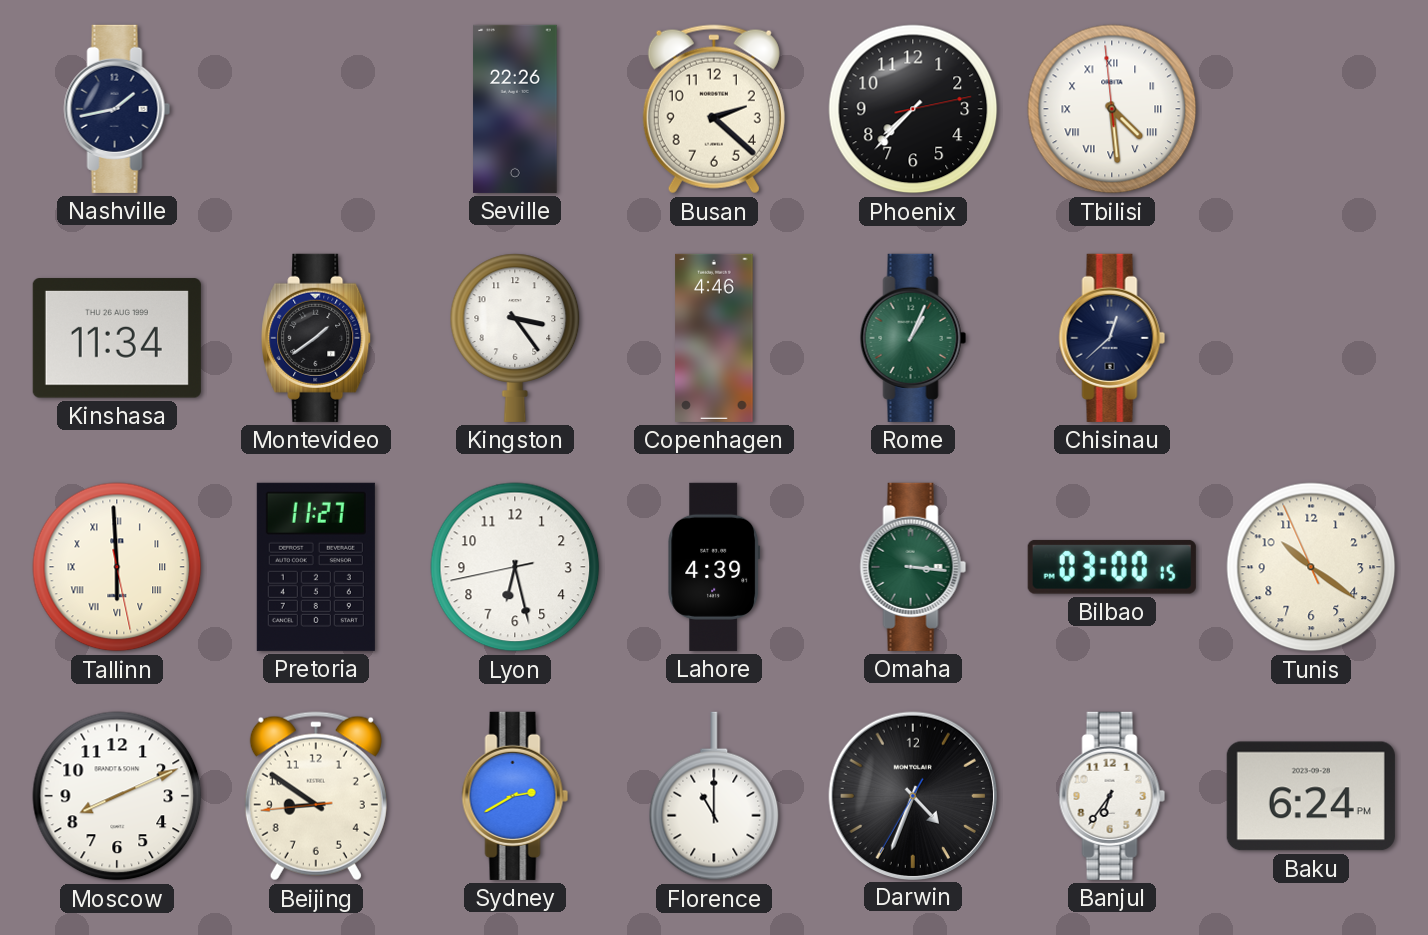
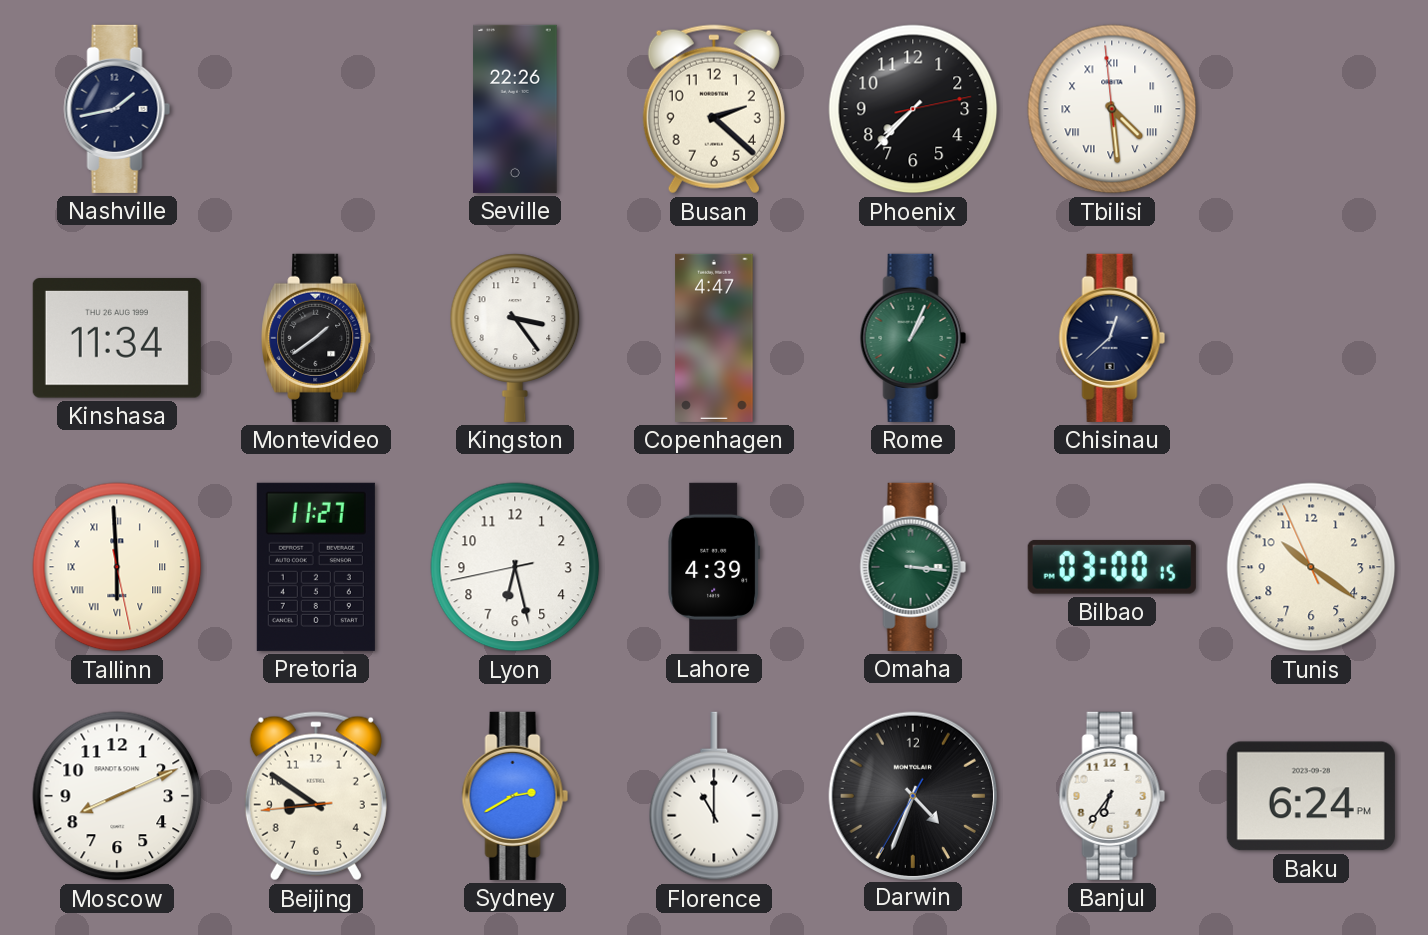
Copenhagen: 4:46 -> 4:47
